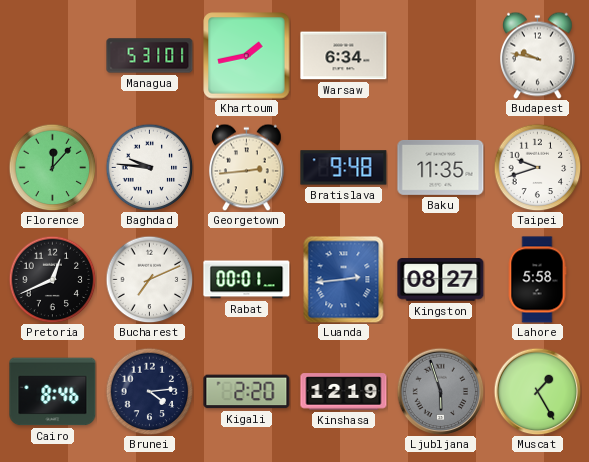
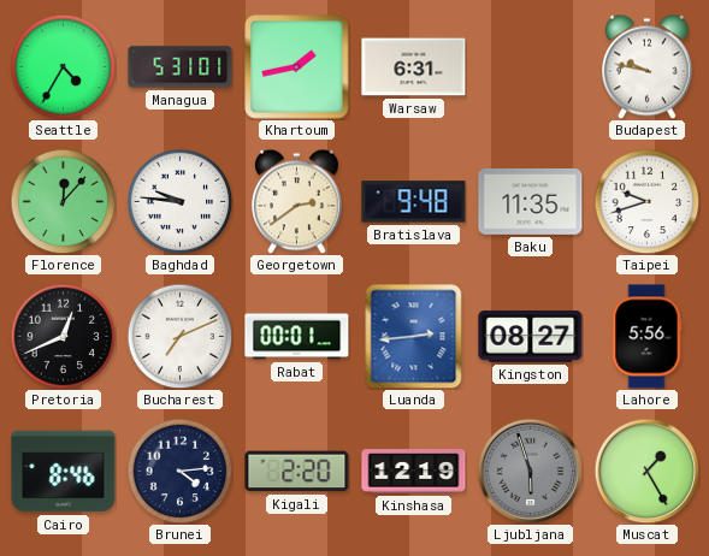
Seattle: none -> 4:35
Warsaw: 6:34 -> 6:31
Georgetown: 2:44 -> 2:39
Lahore: 5:58 -> 5:56
